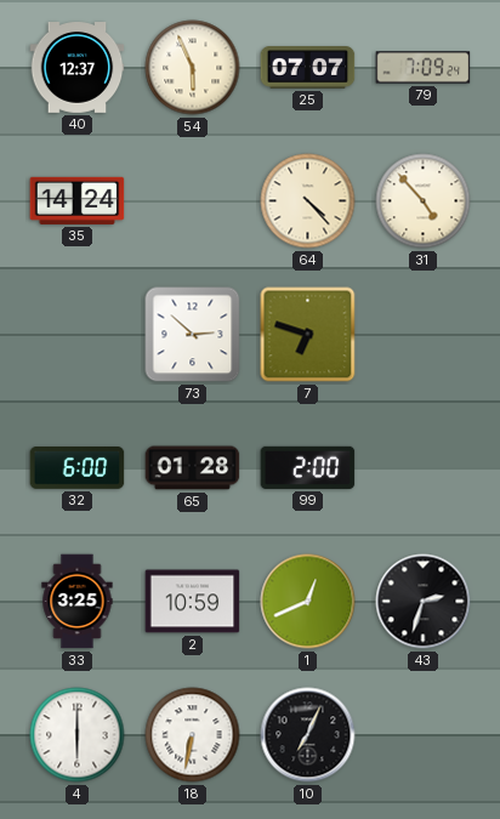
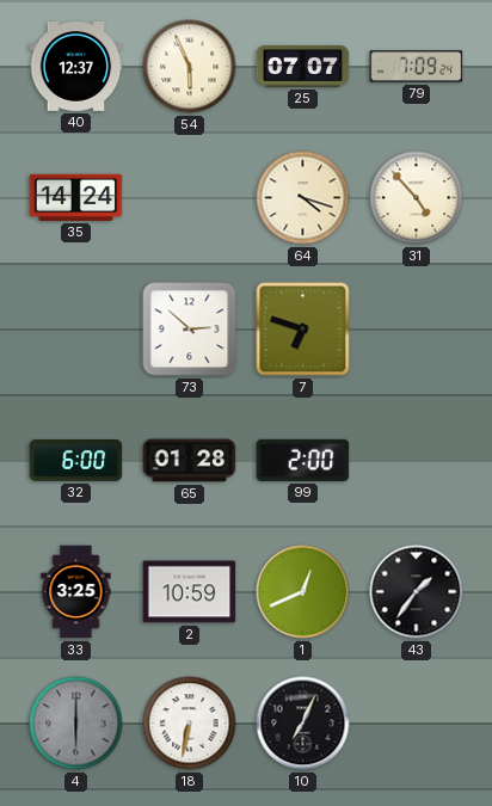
64: 4:23 -> 4:18
43: 2:33 -> 1:36
4 dial: white -> grey
